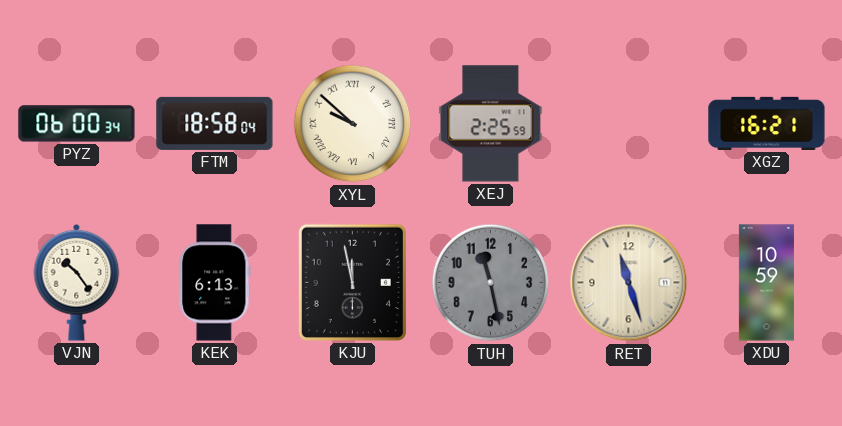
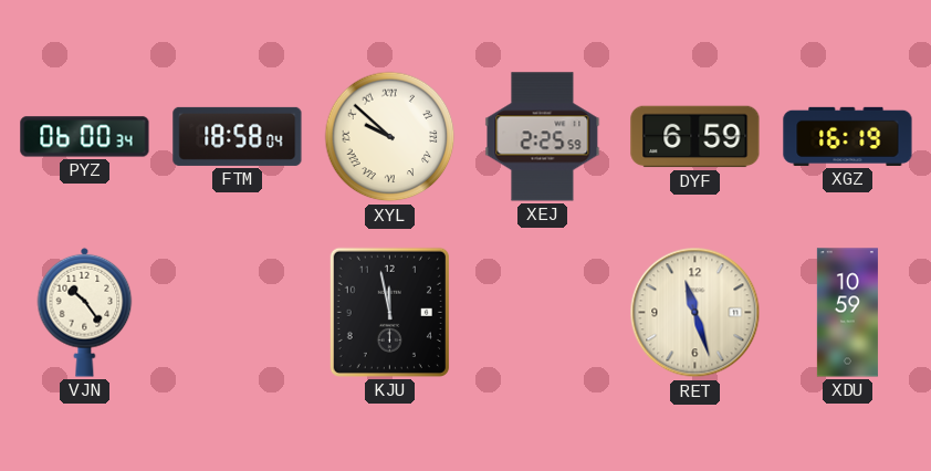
DYF: none -> 6:59
XGZ: 16:21 -> 16:19
KEK: 6:13 -> none
TUH: 11:28 -> none
